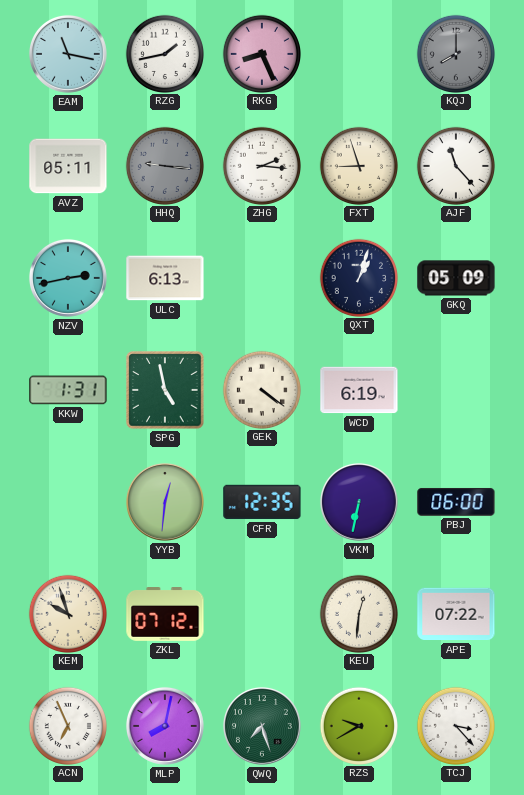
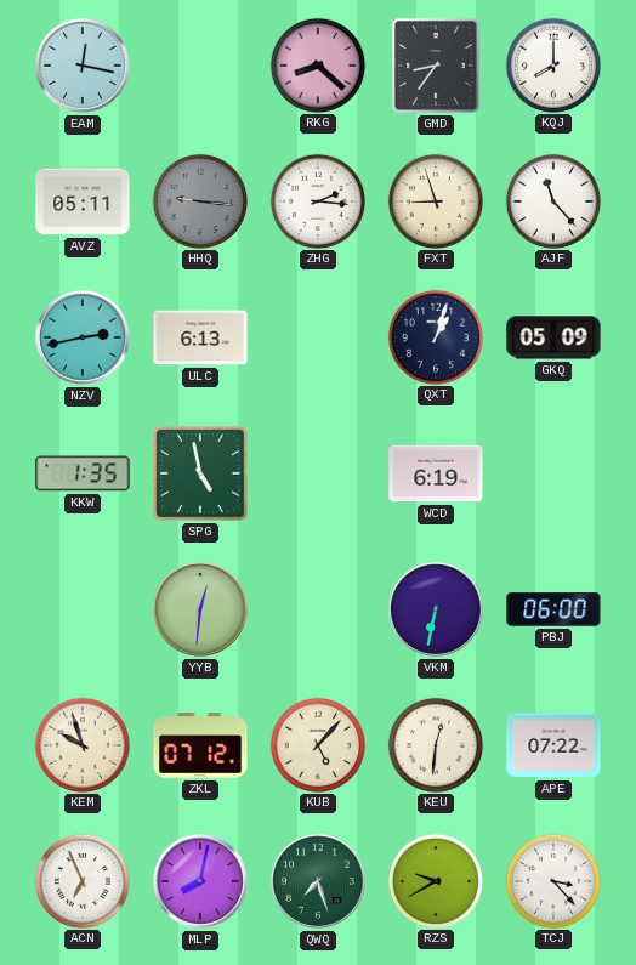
EAM: 11:17 -> 12:17
RZG: 1:43 -> none
RKG: 8:26 -> 8:22
GMD: none -> 8:36
KQJ dial: grey -> white
KKW: 1:31 -> 1:35
GEK: 4:21 -> none
CFR: 12:35 -> none
KUB: none -> 5:07
